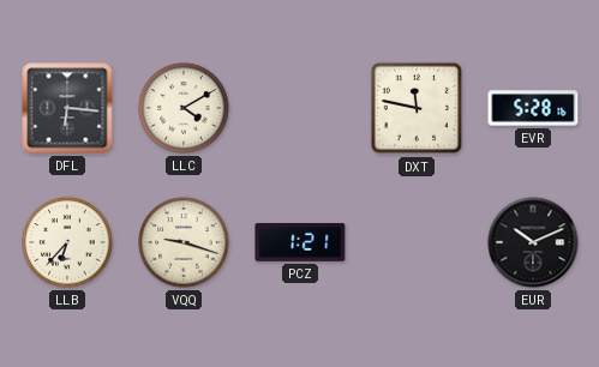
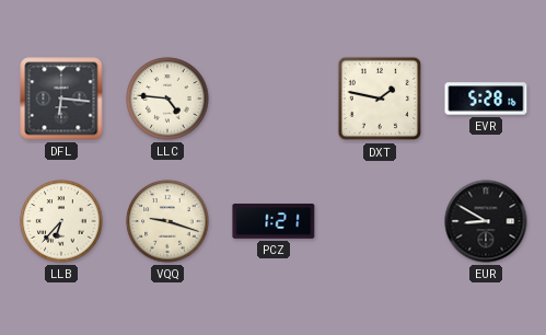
LLC: 4:10 -> 4:46
DXT: 11:47 -> 1:47
EUR: 10:11 -> 8:50
